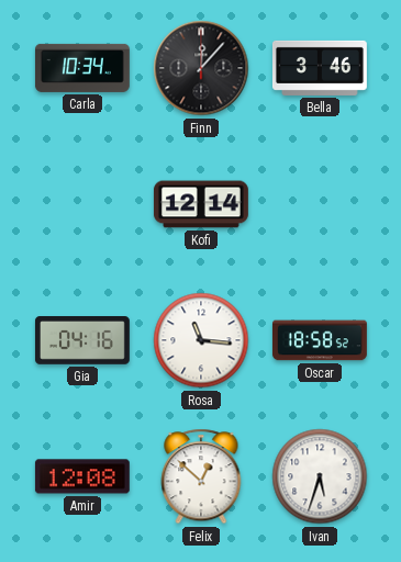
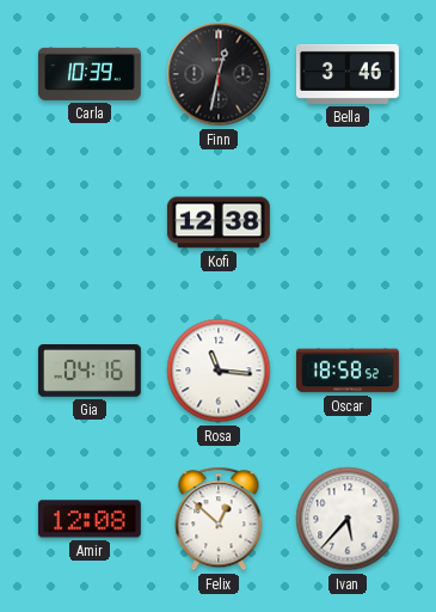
Carla: 10:34 -> 10:39
Finn: 12:07 -> 12:32
Kofi: 12:14 -> 12:38
Ivan: 5:33 -> 5:37
